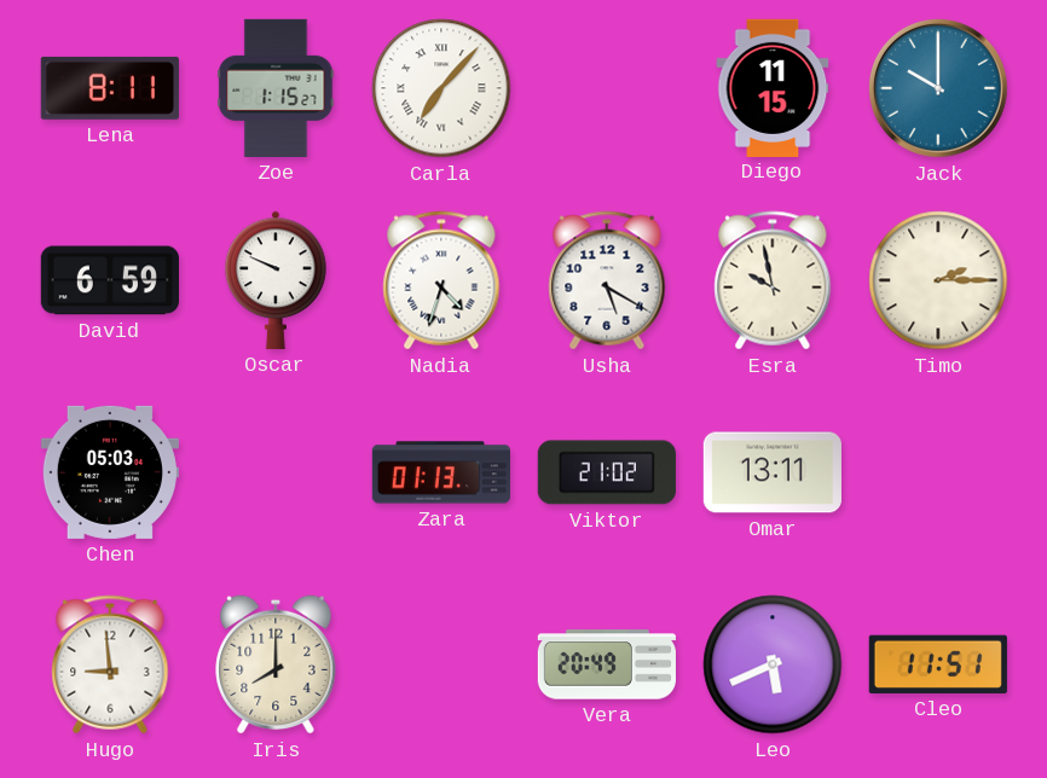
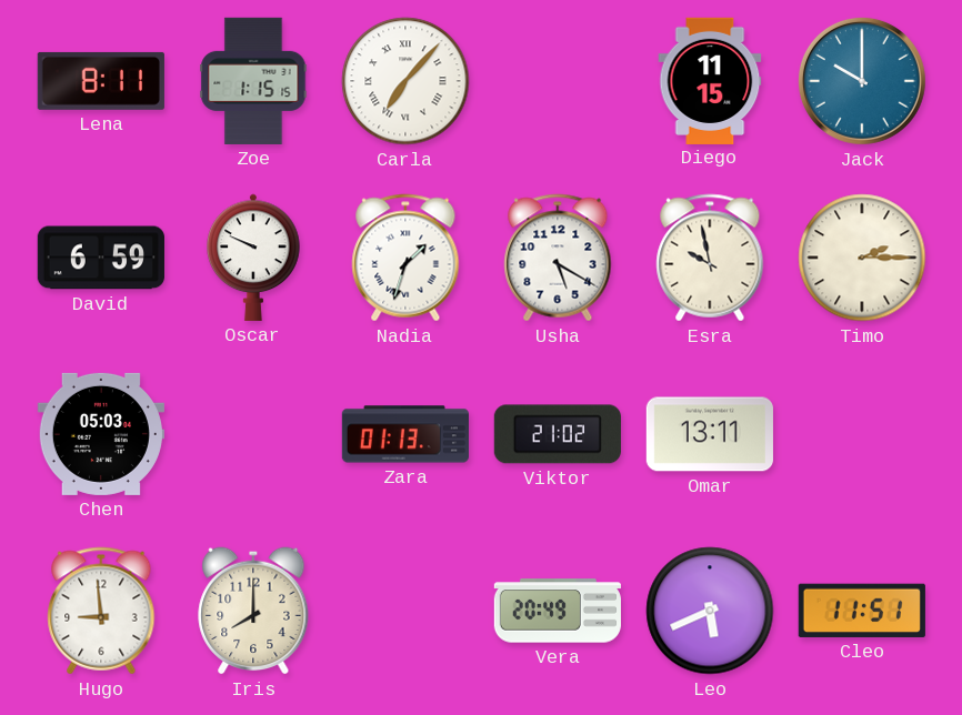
Zoe: 1:15:27 -> 1:15:15
Nadia: 4:33 -> 1:33
